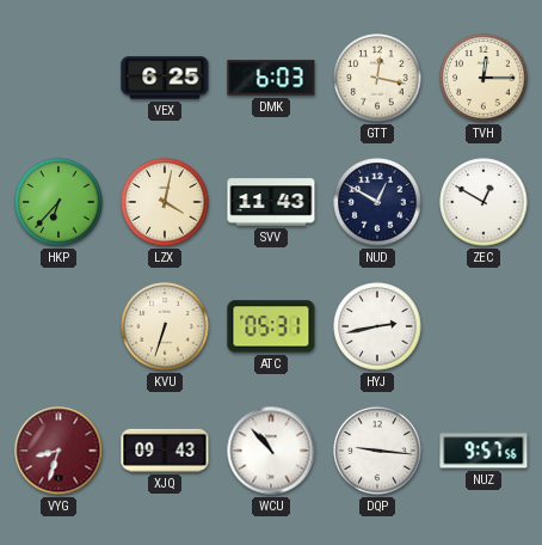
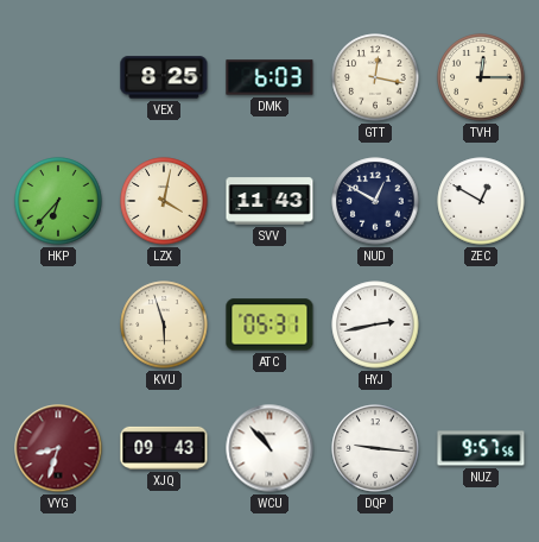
VEX: 6:25 -> 8:25
KVU: 6:33 -> 5:57
